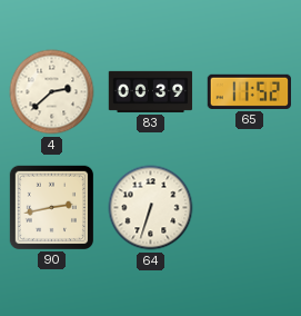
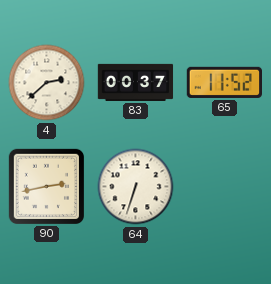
83: 00:39 -> 00:37
